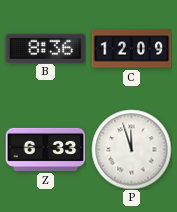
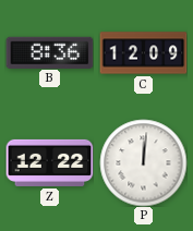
Z: 6:33 -> 12:22
P: 11:57 -> 12:01
